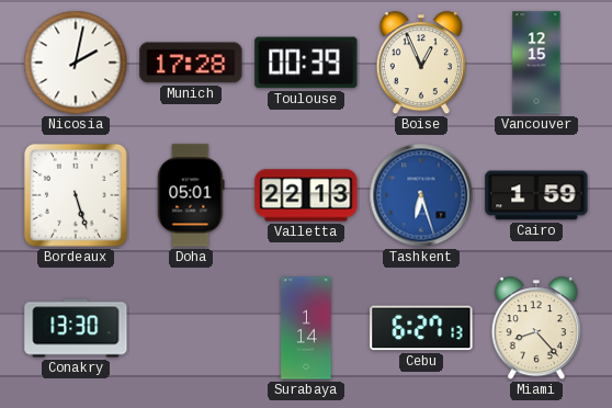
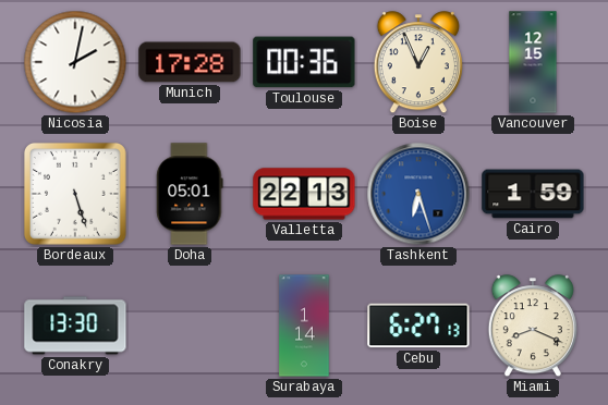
Toulouse: 00:39 -> 00:36
Miami: 8:23 -> 8:19
